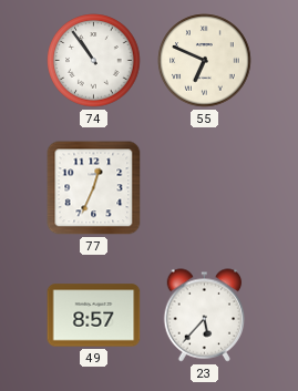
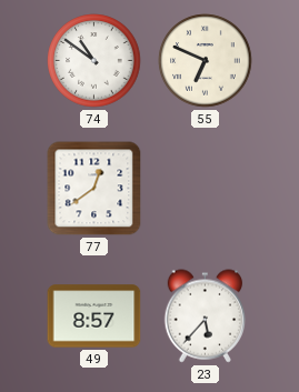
74: 10:54 -> 10:51
77: 12:34 -> 12:39
